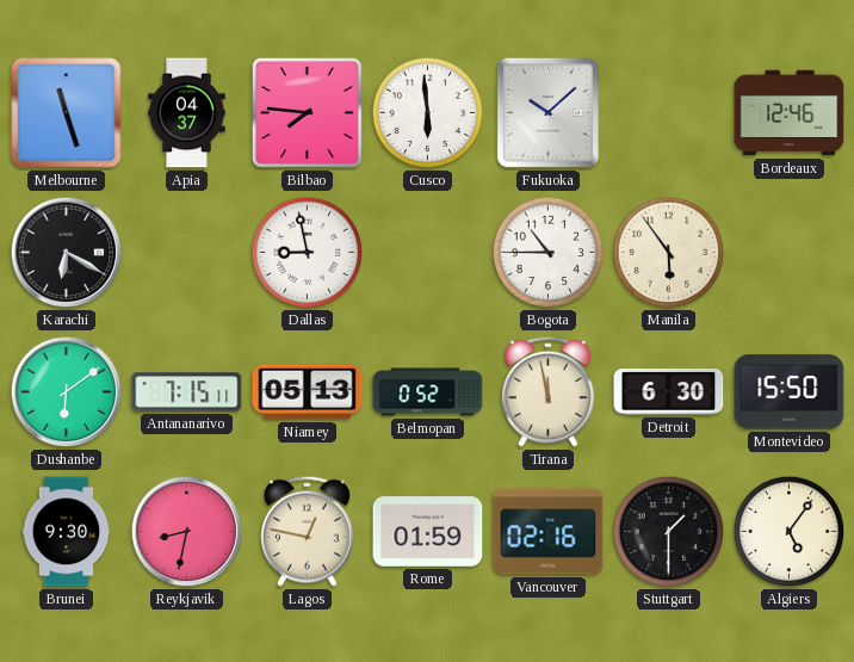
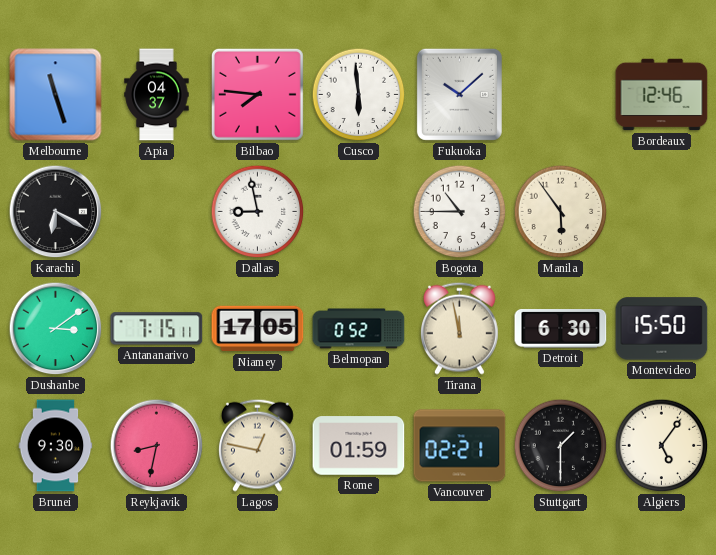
Dushanbe: 6:09 -> 3:09
Niamey: 05:13 -> 17:05
Vancouver: 02:16 -> 02:21
